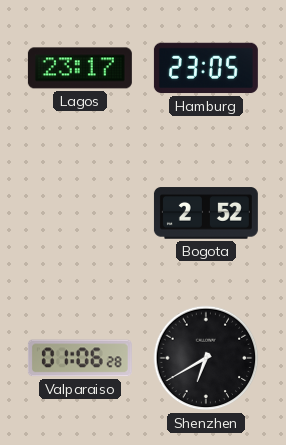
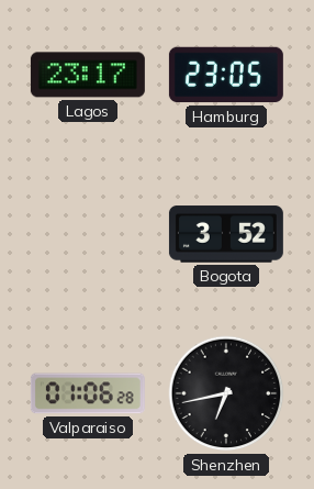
Bogota: 2:52 -> 3:52
Shenzhen: 6:40 -> 6:43
